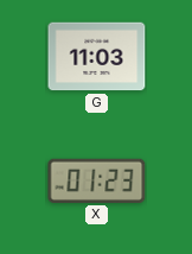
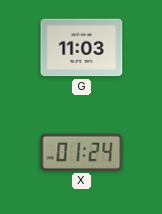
X: 01:23 -> 01:24
